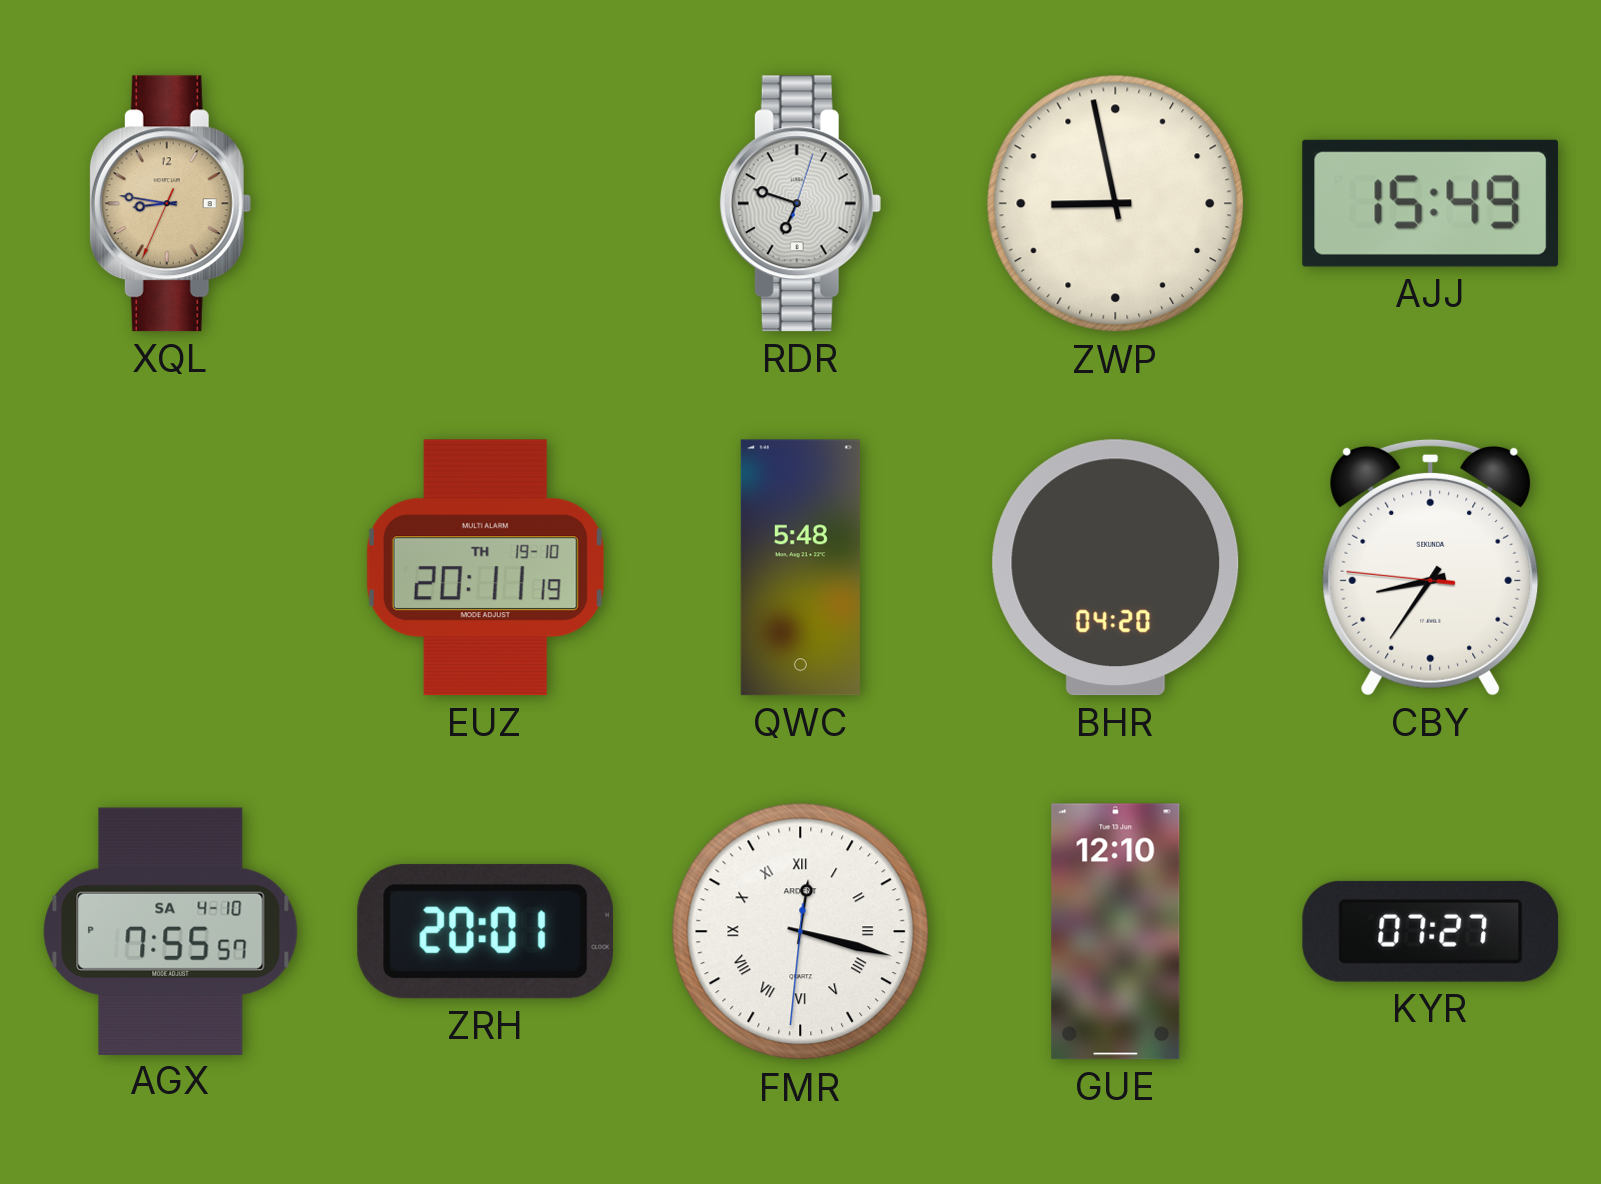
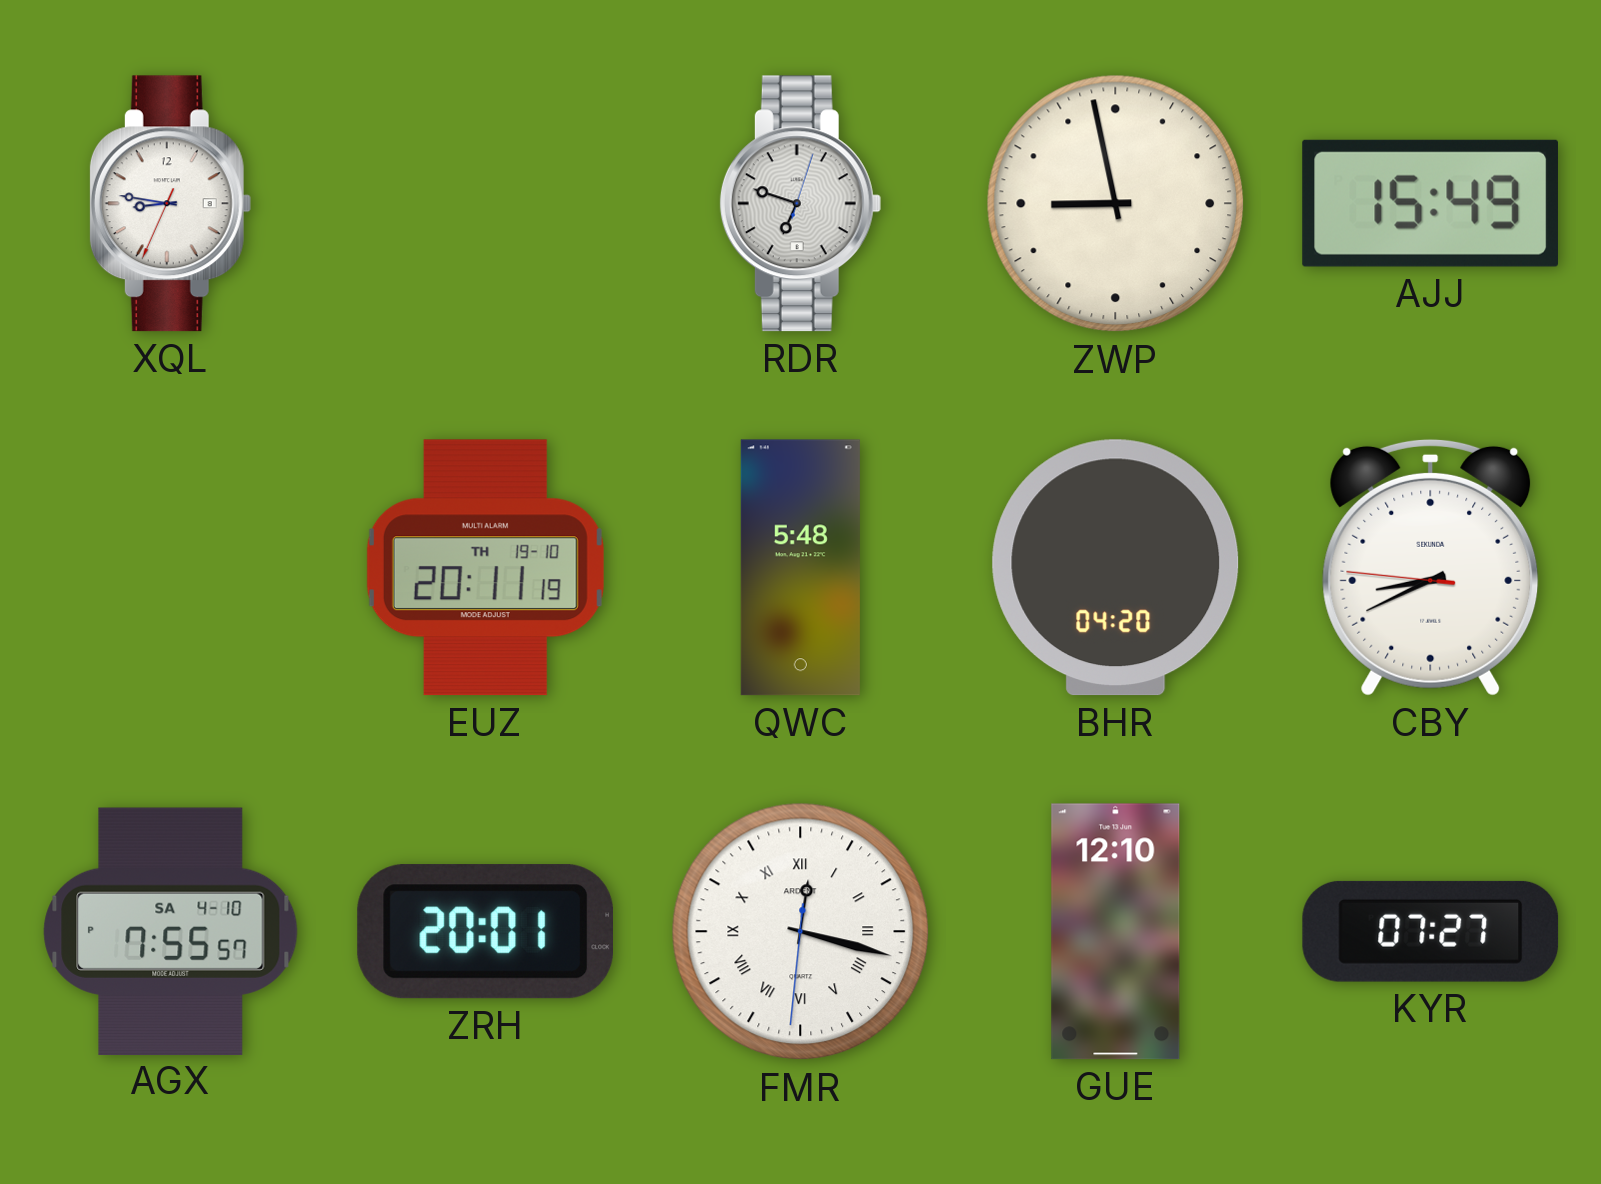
XQL dial: champagne -> white
CBY: 8:35 -> 8:40
